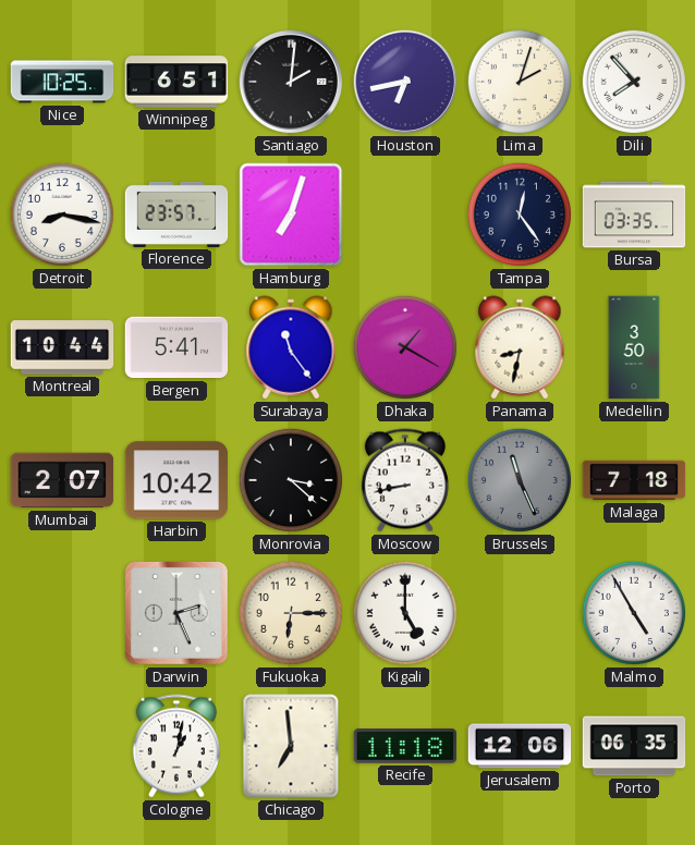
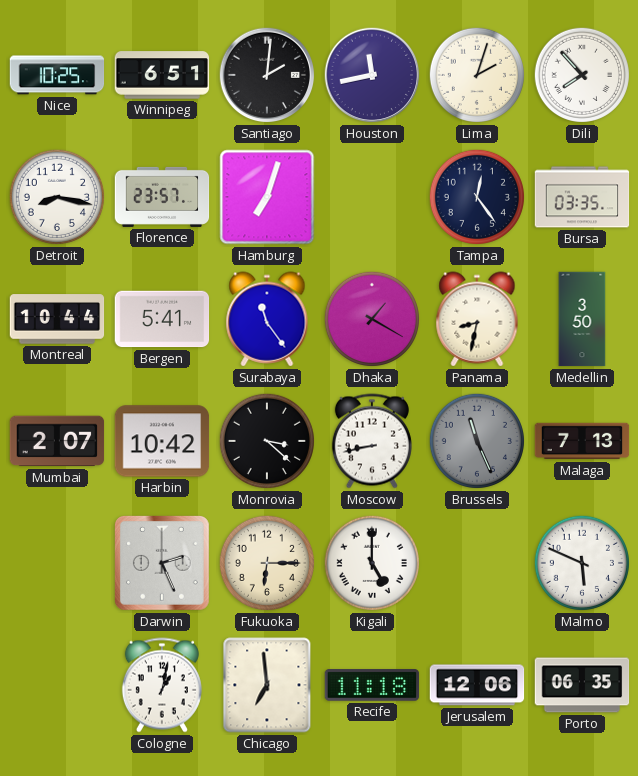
Houston: 6:43 -> 11:43
Malaga: 7:18 -> 7:13
Malmo: 4:55 -> 5:49
